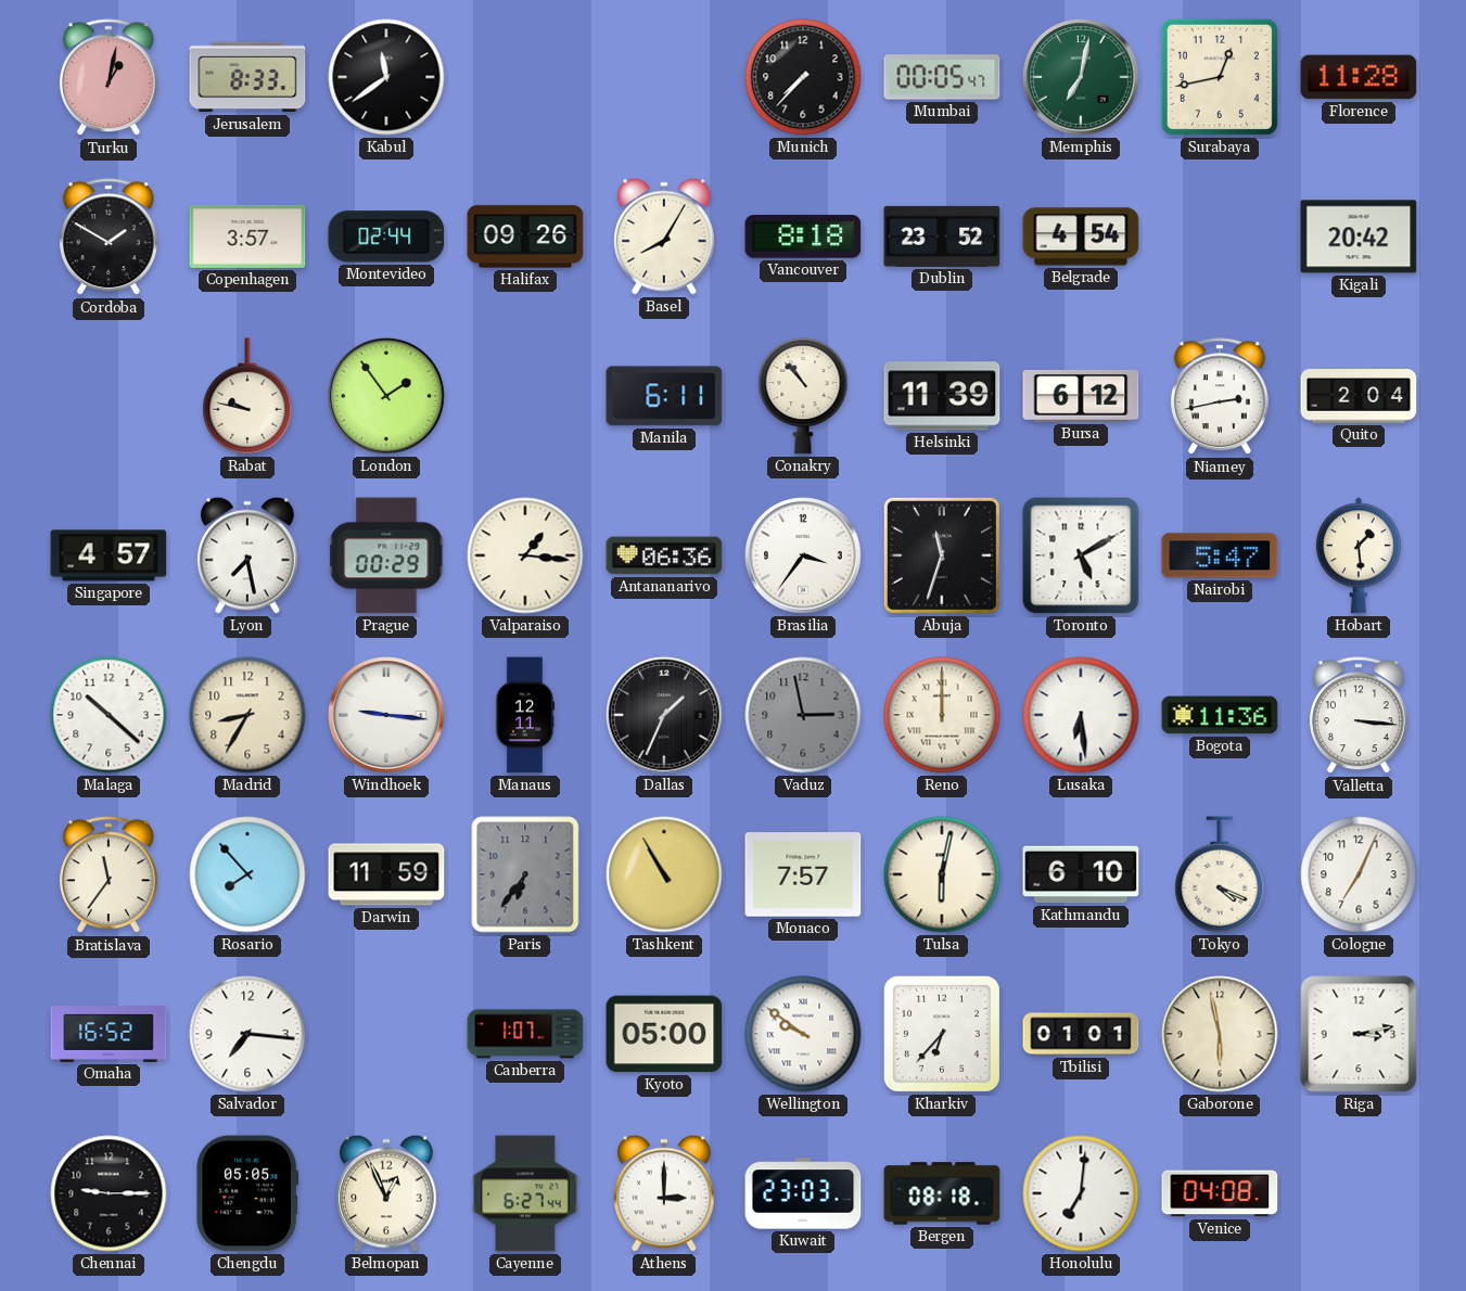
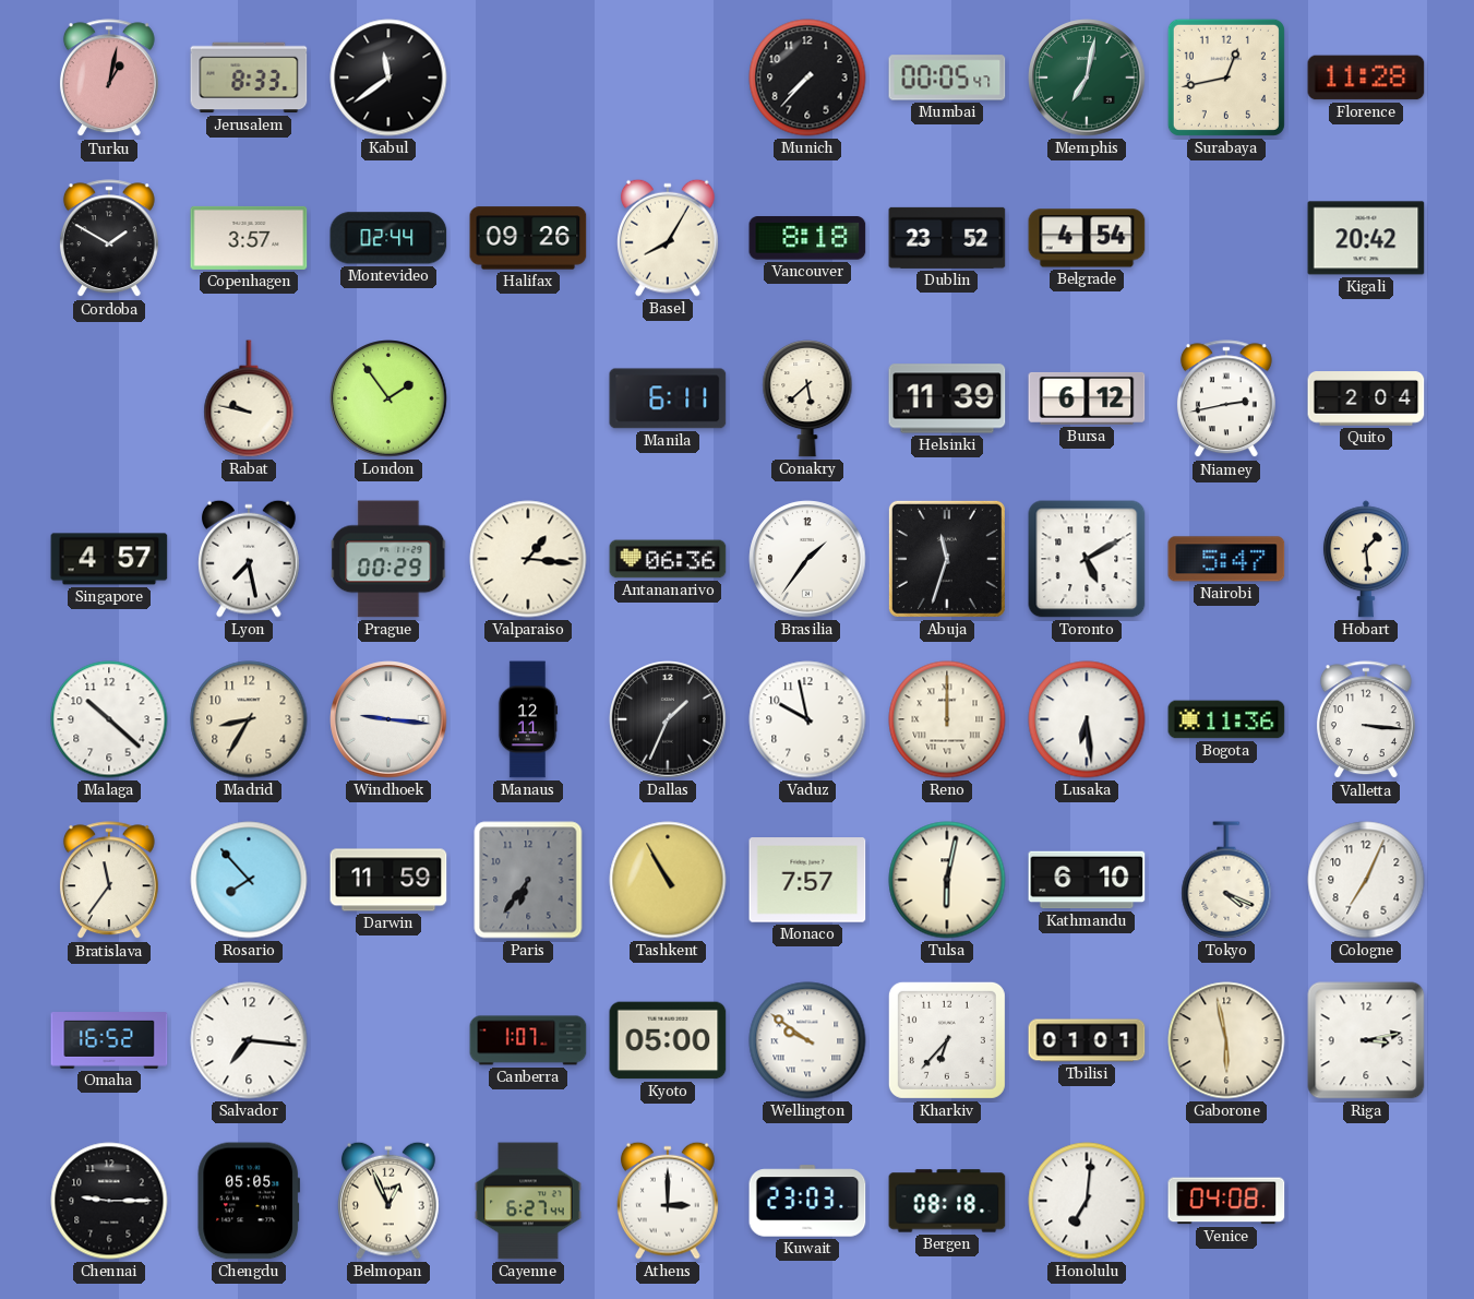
Conakry: 10:53 -> 5:38
Brasilia: 3:36 -> 1:36
Vaduz: 2:58 -> 9:58
Vaduz dial: grey -> white
